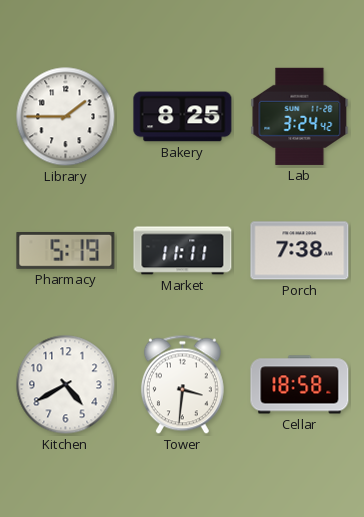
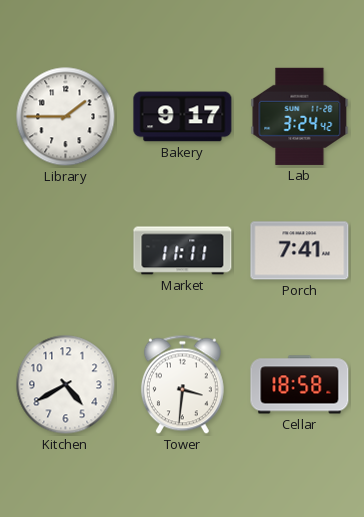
Bakery: 8:25 -> 9:17
Pharmacy: 5:19 -> none
Porch: 7:38 -> 7:41
